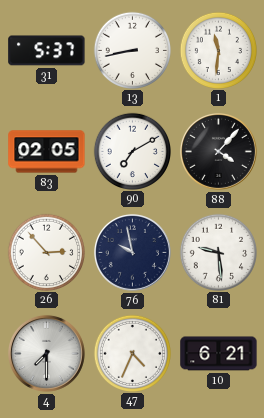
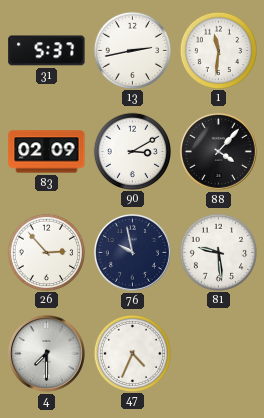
13: 8:43 -> 2:43
83: 02:05 -> 02:09
90: 7:10 -> 3:10
10: 6:21 -> none
